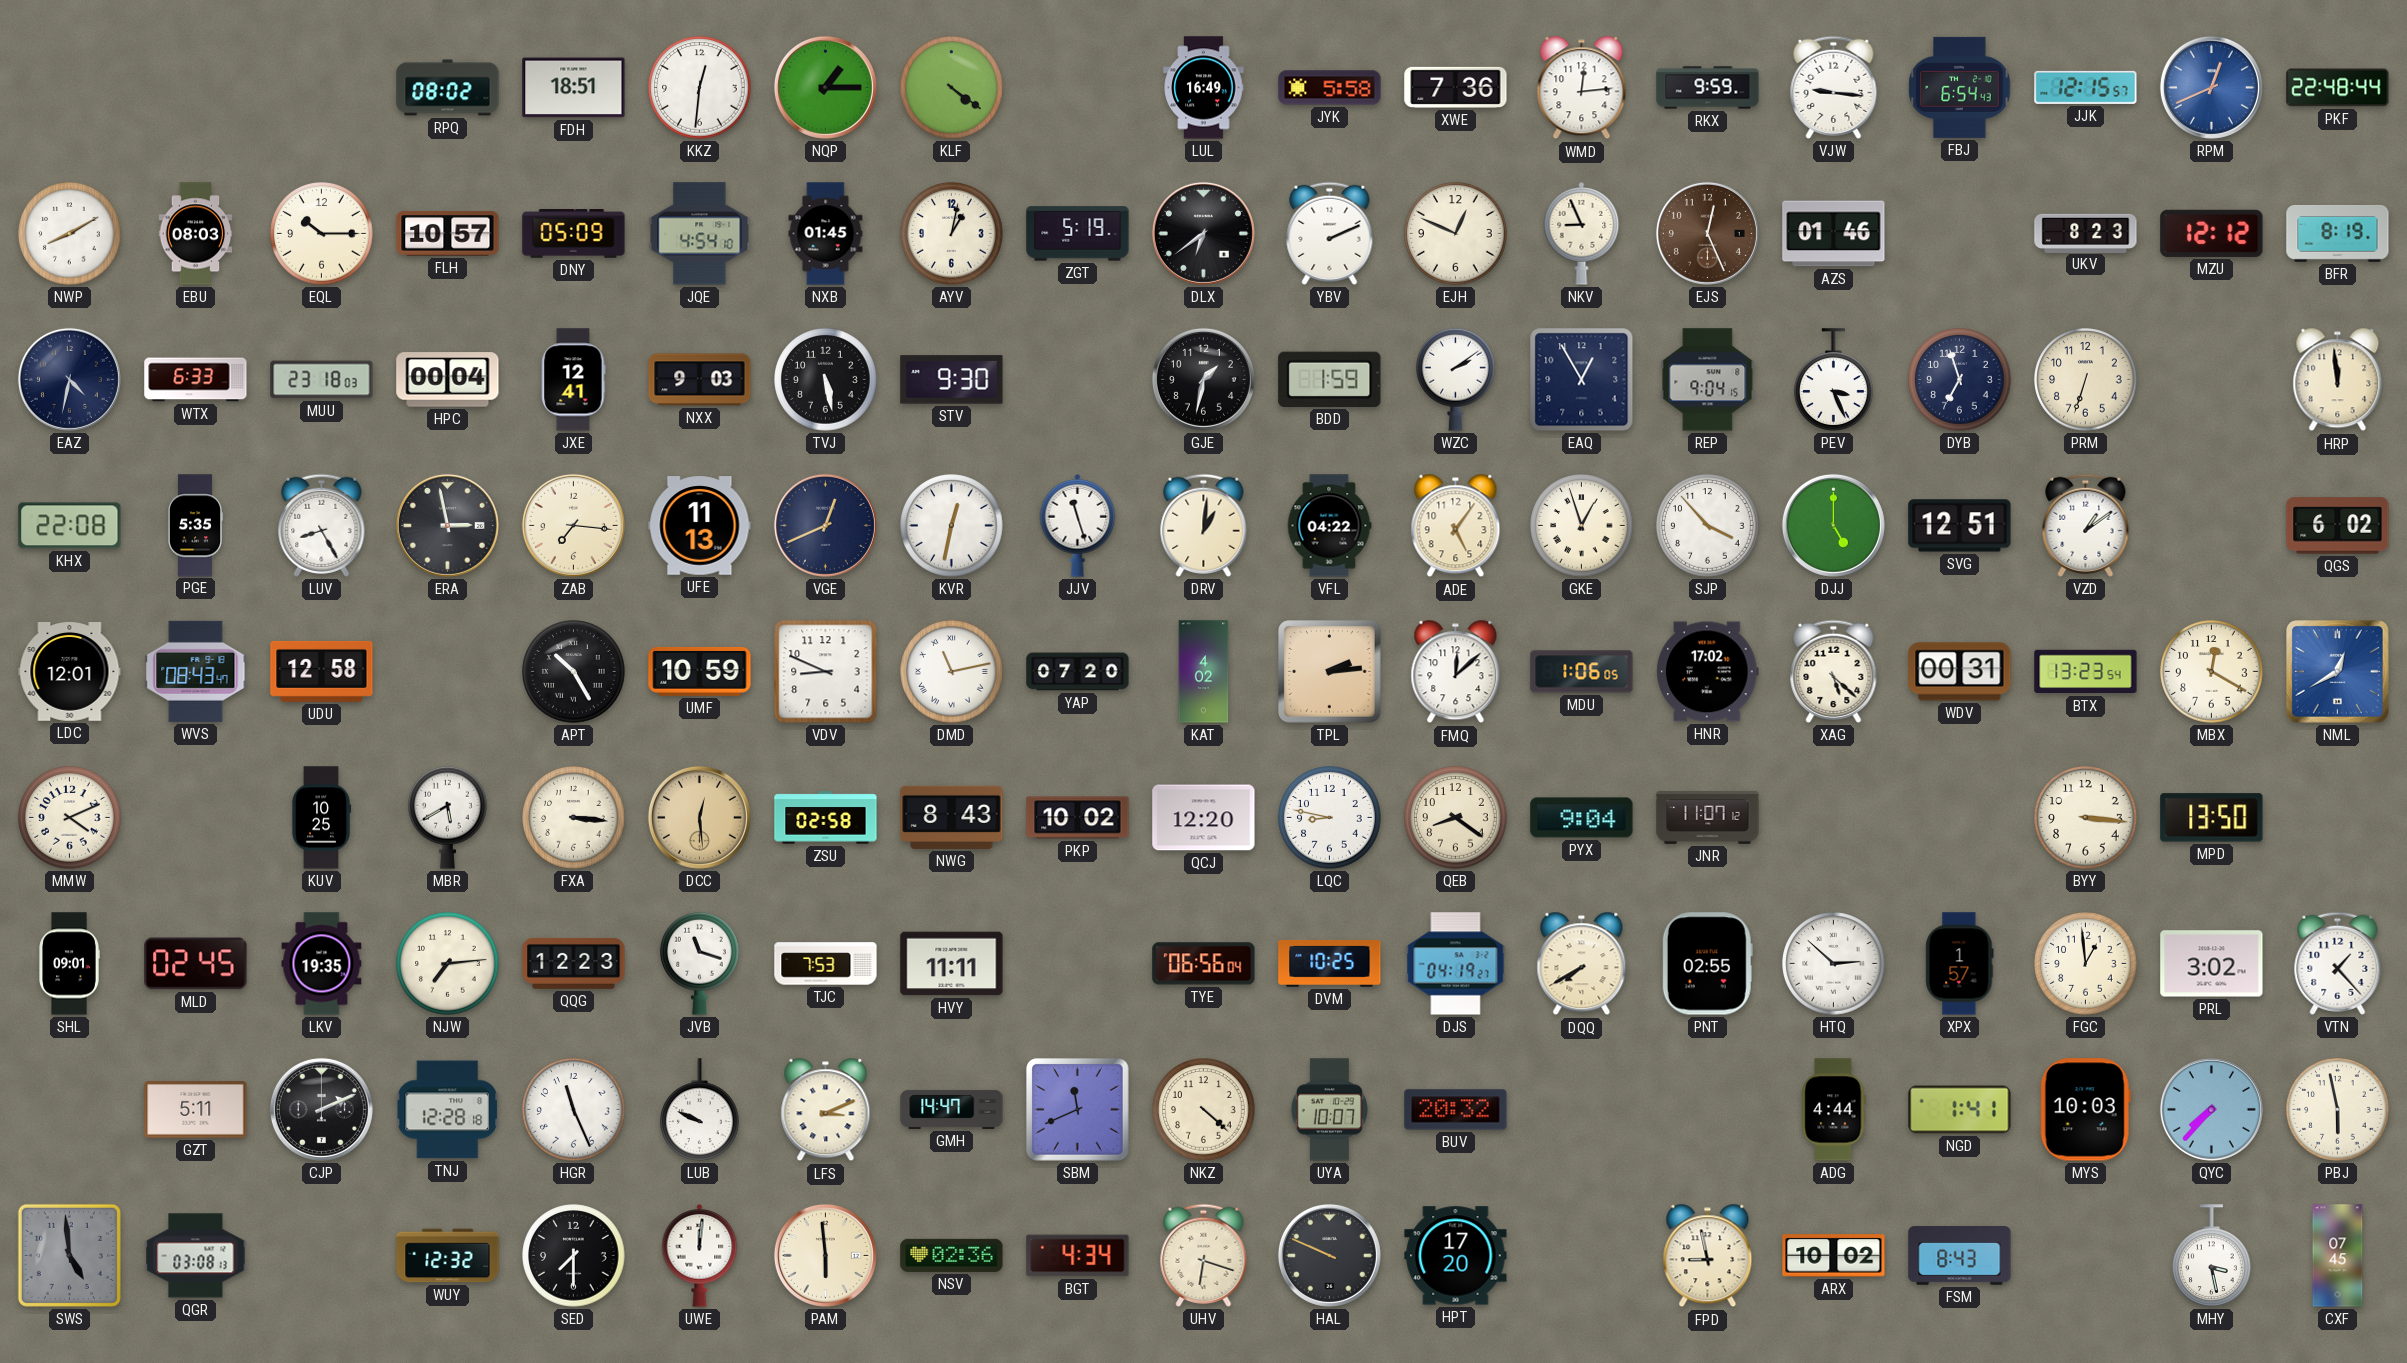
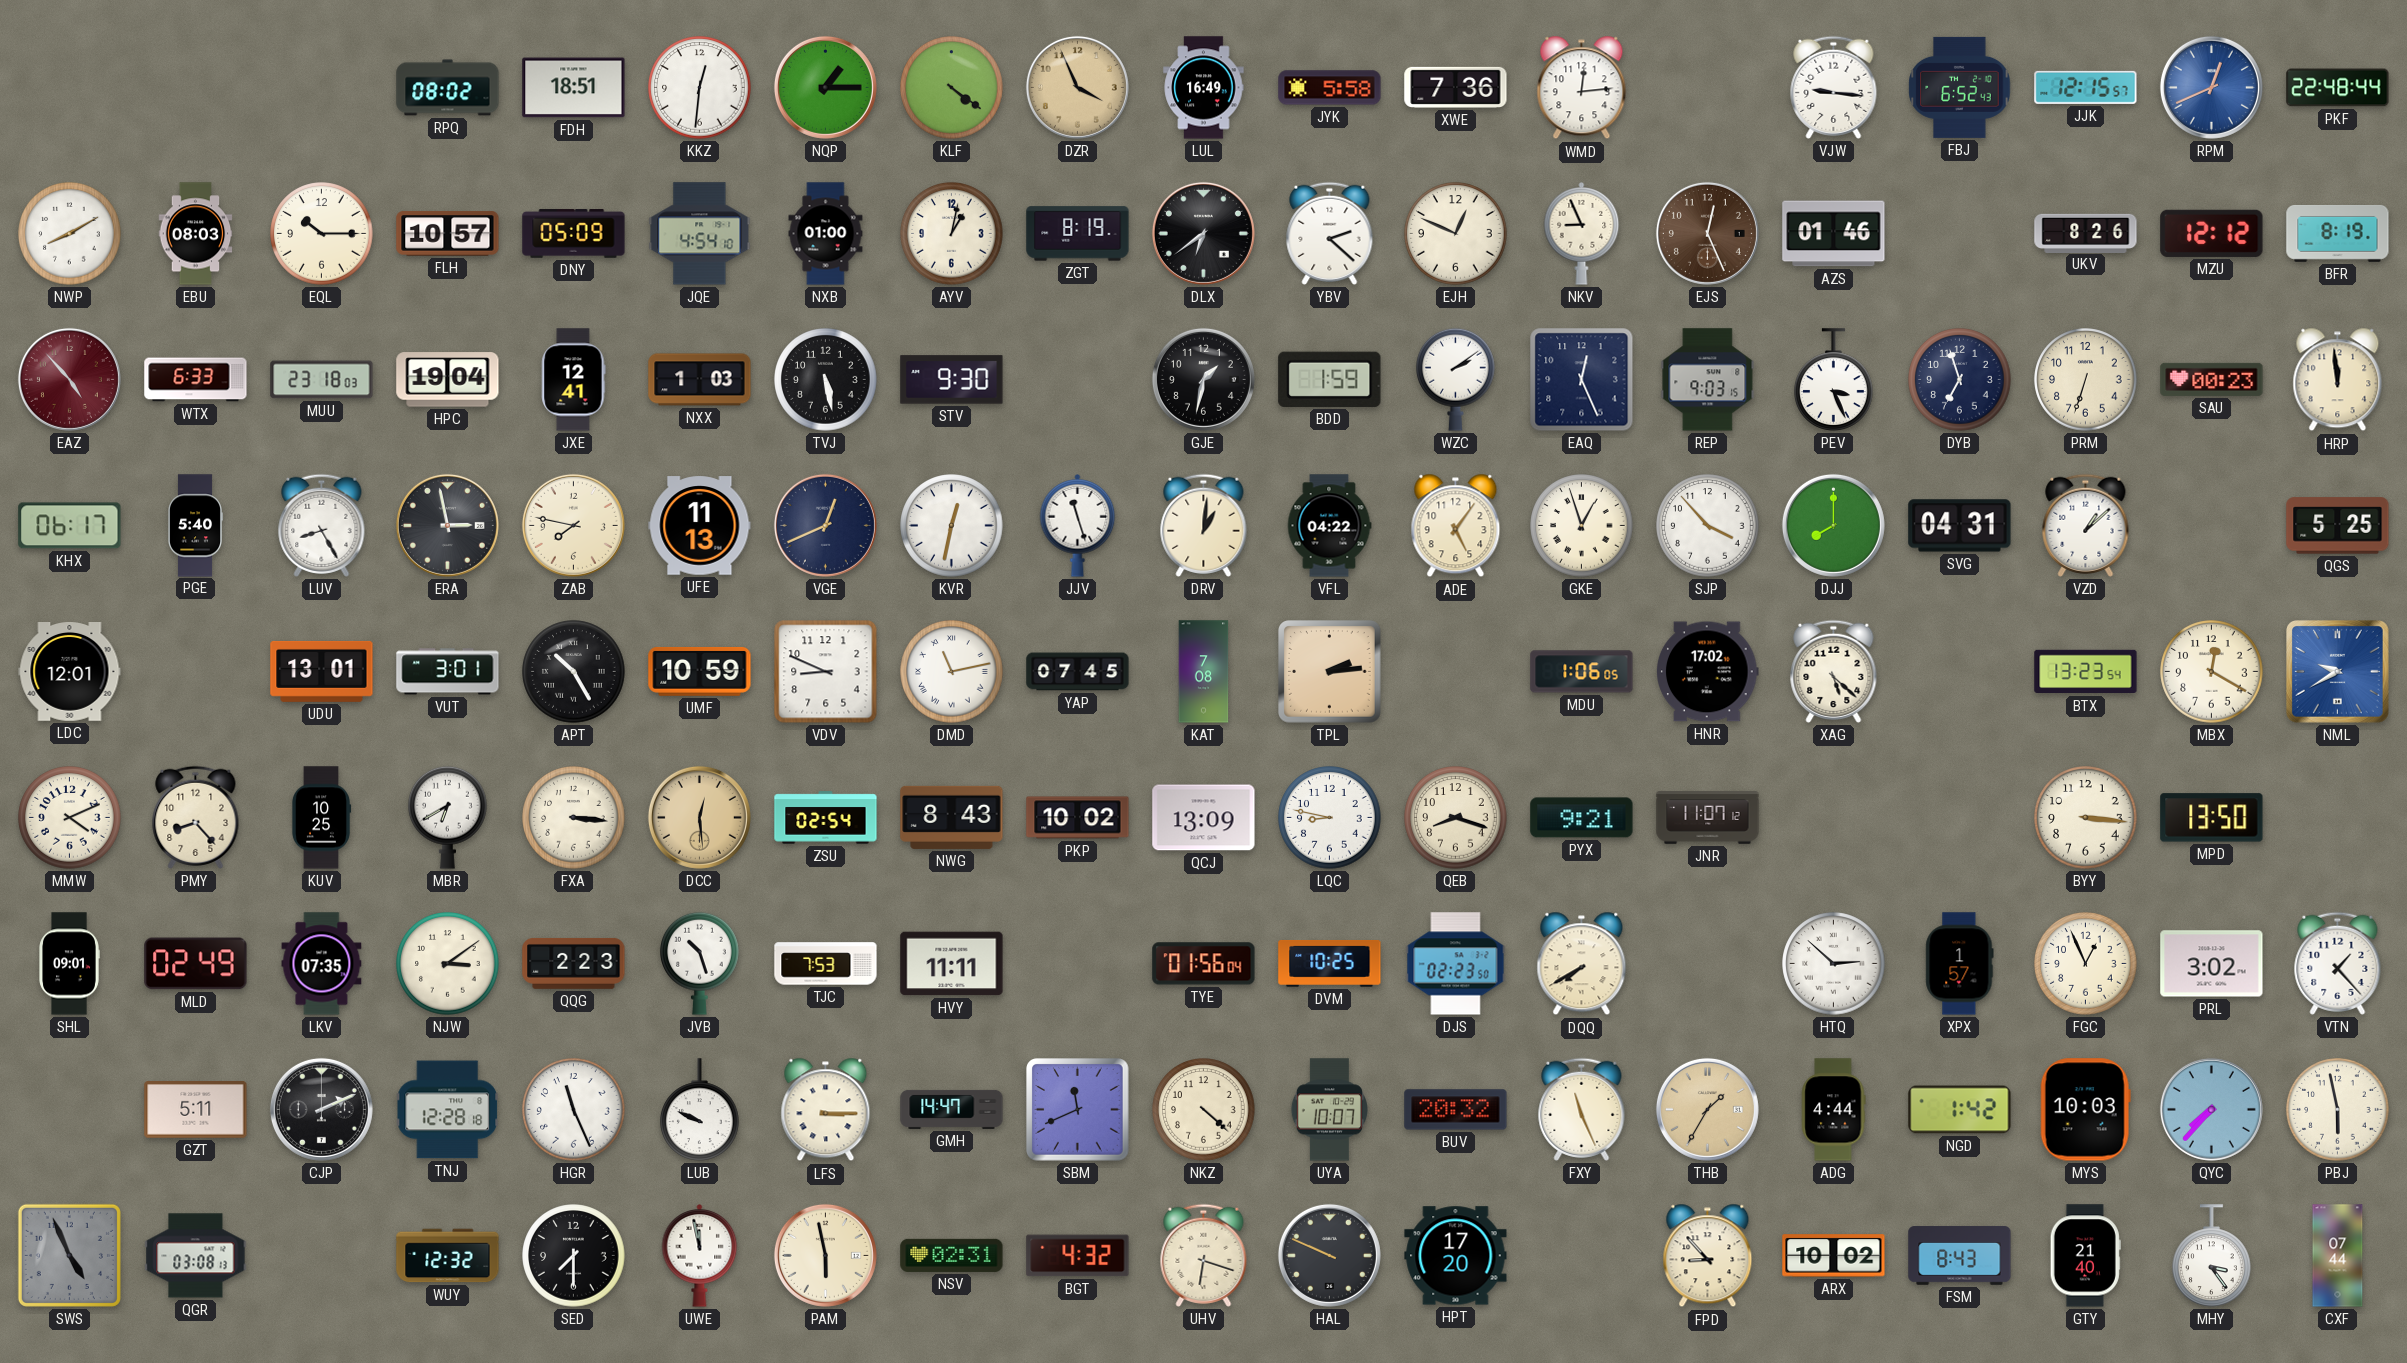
DZR: none -> 3:56
RKX: 9:59 -> none
FBJ: 6:54 -> 6:52
NXB: 01:45 -> 01:00
ZGT: 5:19 -> 8:19
YBV: 2:11 -> 2:22
UKV: 8:23 -> 8:26
EAZ: 4:32 -> 4:53
EAZ dial: navy -> burgundy
HPC: 00:04 -> 19:04
NXX: 9:03 -> 1:03
EAQ: 12:55 -> 12:26
REP: 9:04 -> 9:03
SAU: none -> 00:23
KHX: 22:08 -> 06:17
PGE: 5:35 -> 5:40
ZAB: 7:16 -> 7:47
DJJ: 5:00 -> 8:00
SVG: 12:51 -> 04:31
VZD: 1:09 -> 1:08
QGS: 6:02 -> 5:25
WVS: 08:43 -> none
UDU: 12:58 -> 13:01
VUT: none -> 3:01
YAP: 07:20 -> 07:45
KAT: 4:02 -> 7:08
FMQ: 12:08 -> none
WDV: 00:31 -> none
NML: 12:40 -> 9:40
PMY: none -> 8:23
MBR: 5:40 -> 6:40
ZSU: 02:58 -> 02:54
QCJ: 12:20 -> 13:09
QEB: 8:21 -> 8:18
PYX: 9:04 -> 9:21
MLD: 02:45 -> 02:49
LKV: 19:35 -> 07:35
NJW: 7:14 -> 3:09
QQG: 12:23 -> 2:23
JVB: 11:18 -> 10:27
TYE: 06:56 -> 01:56
DJS: 04:19 -> 02:23
PNT: 02:55 -> none
FGC: 12:59 -> 12:56
LFS: 3:11 -> 3:15
FXY: none -> 11:26
THB: none -> 1:35
NGD: 1:41 -> 1:42
SWS: 4:59 -> 4:56
UWE: 12:01 -> 11:58
PAM: 5:59 -> 5:58
NSV: 02:36 -> 02:31
BGT: 4:34 -> 4:32
FPD: 8:58 -> 8:53
GTY: none -> 21:40
MHY: 3:28 -> 3:24
CXF: 07:45 -> 07:44
